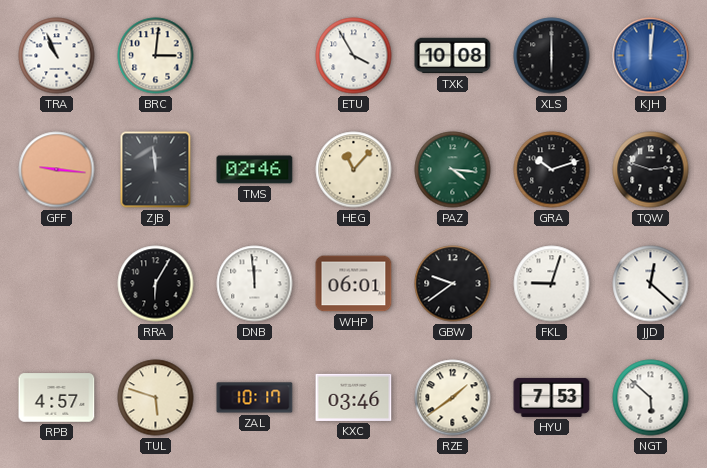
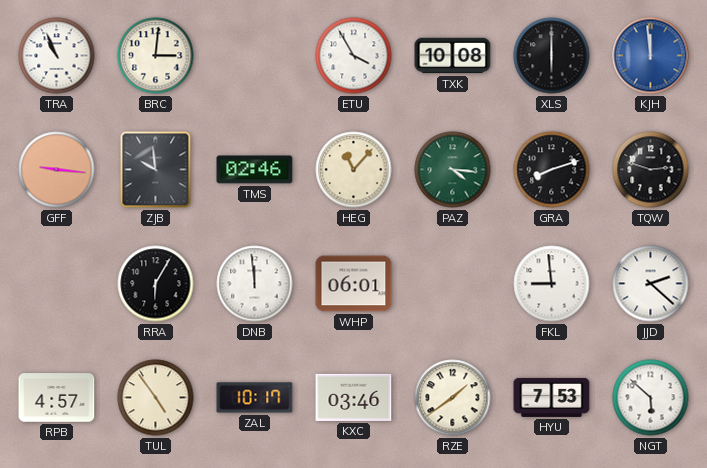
KJH: 12:01 -> 11:59
ZJB: 11:59 -> 9:59
GRA: 10:12 -> 8:12
GBW: 9:39 -> none
FKL: 9:03 -> 8:59
JJD: 12:22 -> 2:22
TUL: 5:48 -> 4:54
